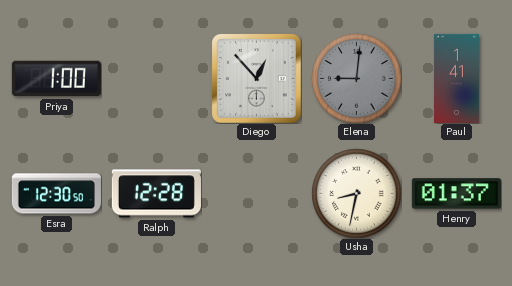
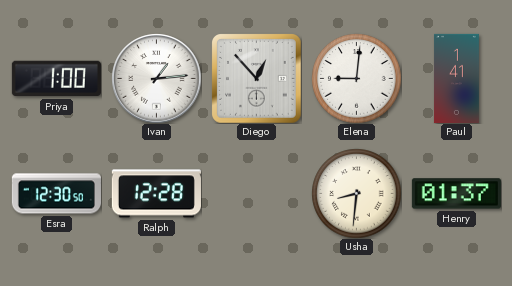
Ivan: none -> 1:14
Elena dial: grey -> white
Usha: 8:32 -> 8:31
